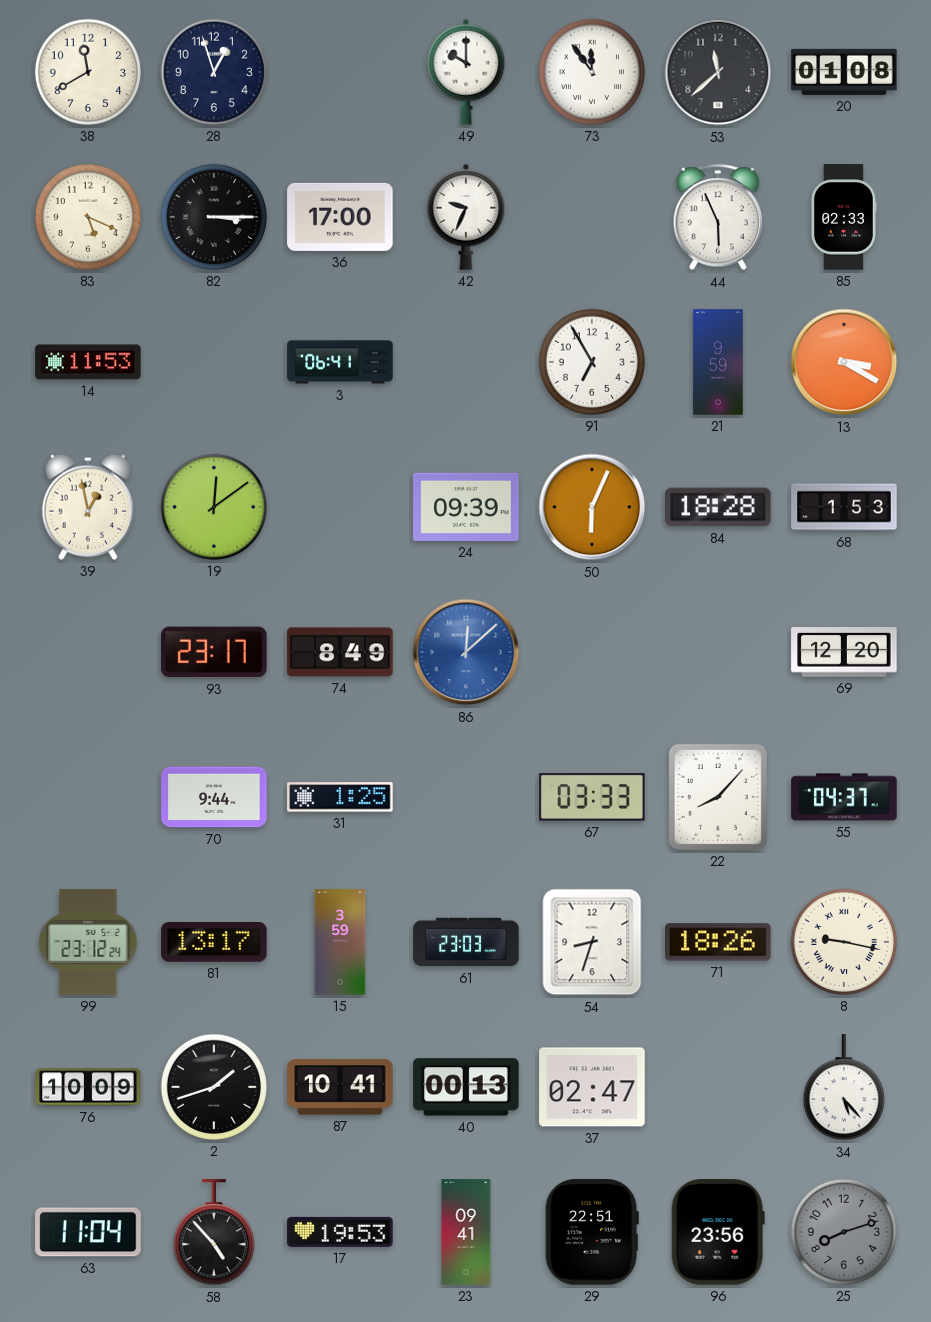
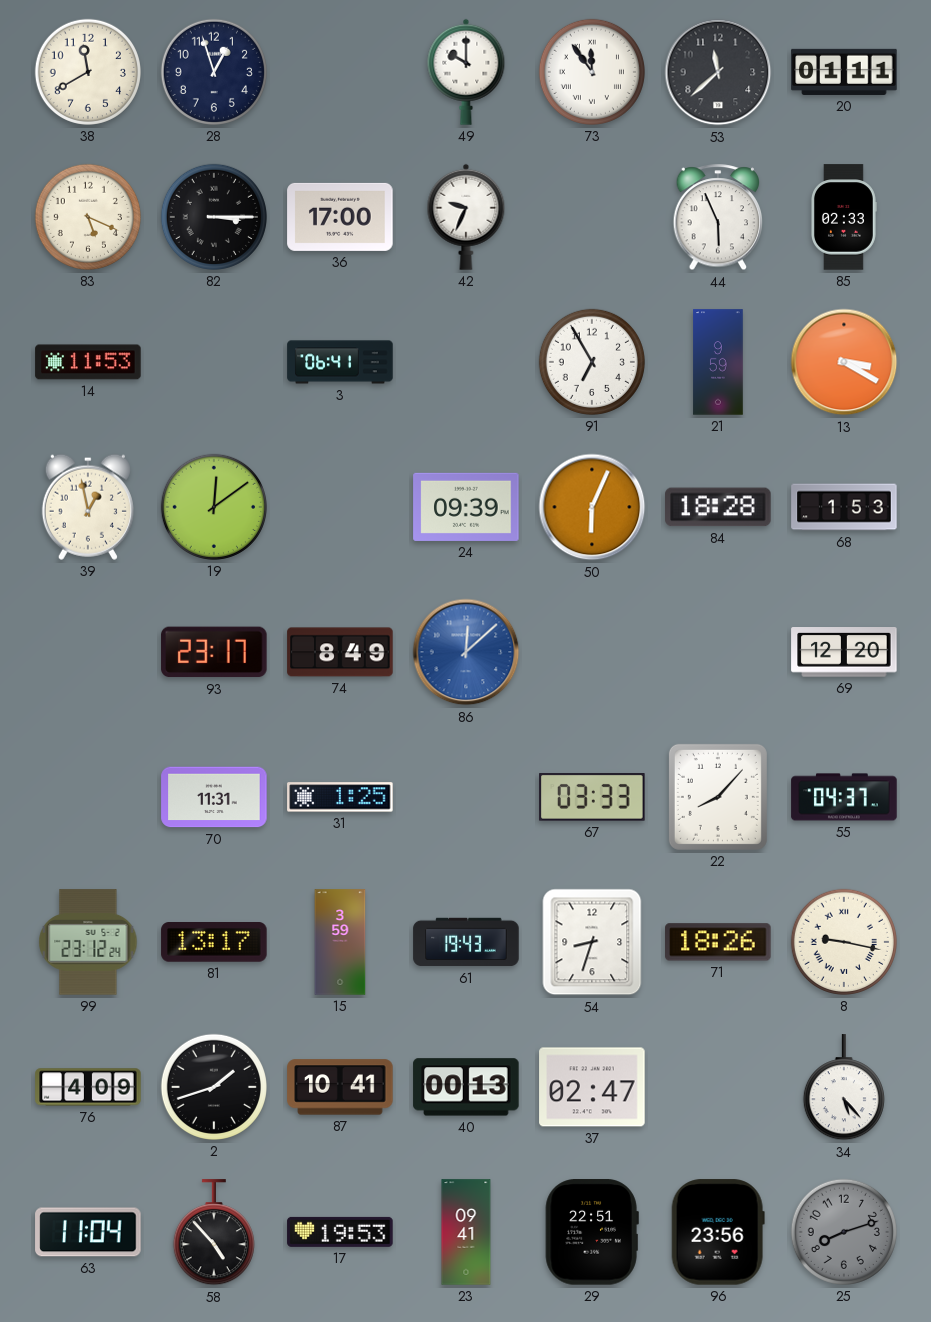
20: 01:08 -> 01:11
70: 9:44 -> 11:31
61: 23:03 -> 19:43
76: 10:09 -> 4:09
